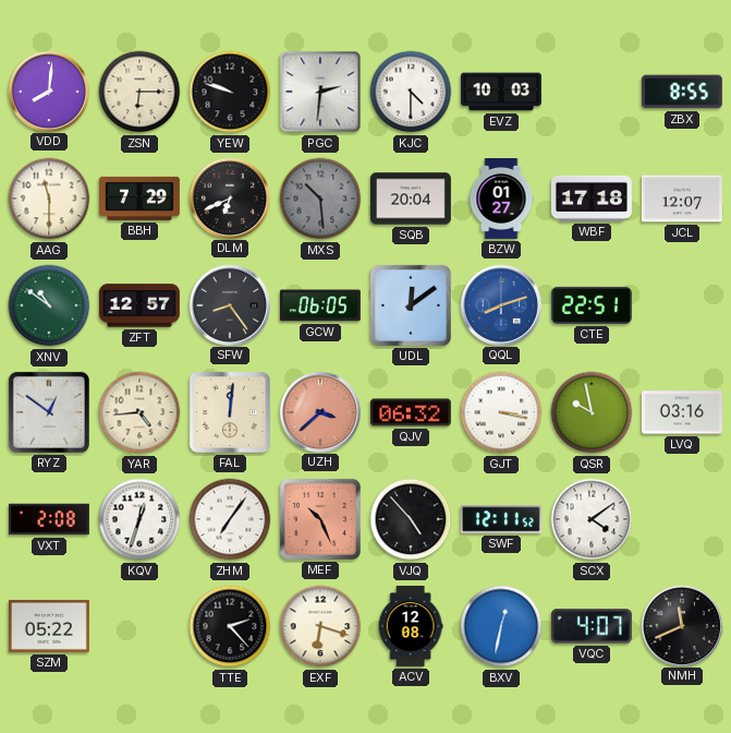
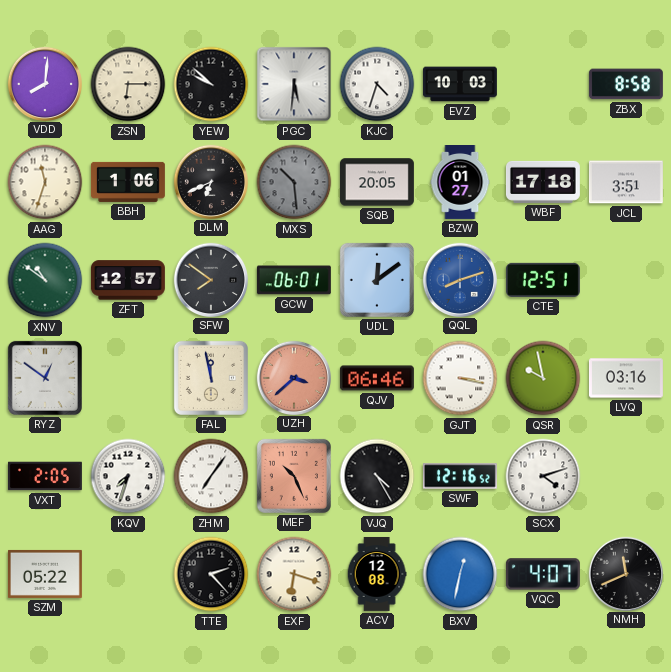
YEW: 9:48 -> 9:52
PGC: 2:31 -> 5:31
KJC: 4:30 -> 4:33
ZBX: 8:55 -> 8:58
AAG: 11:30 -> 11:33
BBH: 7:29 -> 1:06
SQB: 20:04 -> 20:05
JCL: 12:07 -> 3:51
SFW: 8:24 -> 7:51
GCW: 06:05 -> 06:01
CTE: 22:51 -> 12:51
YAR: 4:44 -> none
FAL: 12:01 -> 11:58
QJV: 06:32 -> 06:46
VXT: 2:08 -> 2:05
KQV: 12:33 -> 7:33
VJQ: 4:53 -> 4:25
SWF: 12:11 -> 12:16
SCX: 4:09 -> 4:12
